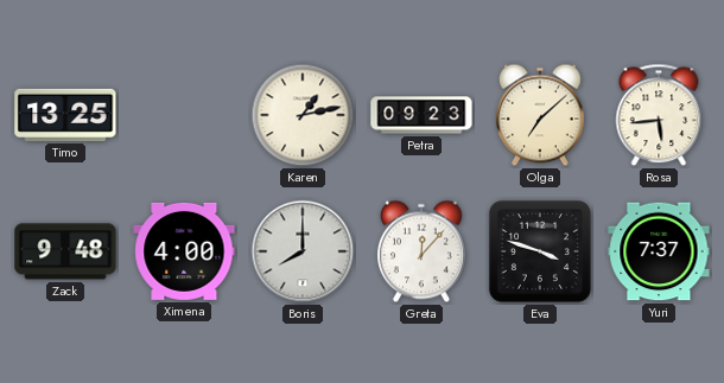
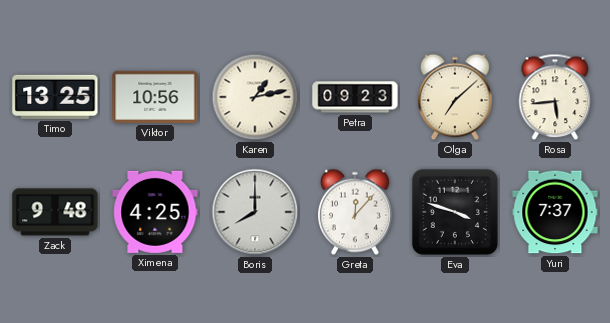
Viktor: none -> 10:56
Ximena: 4:00 -> 4:25
